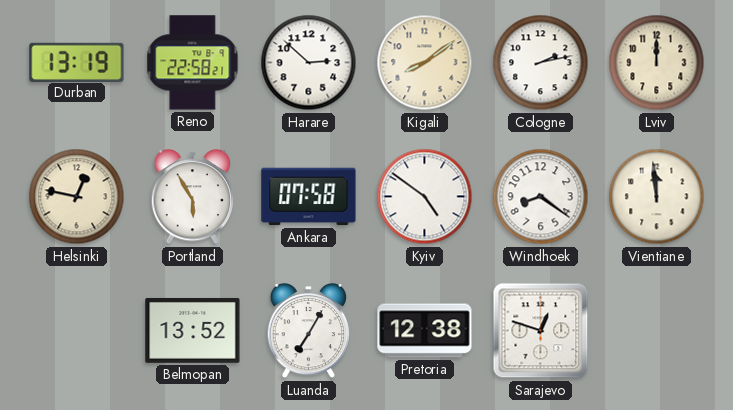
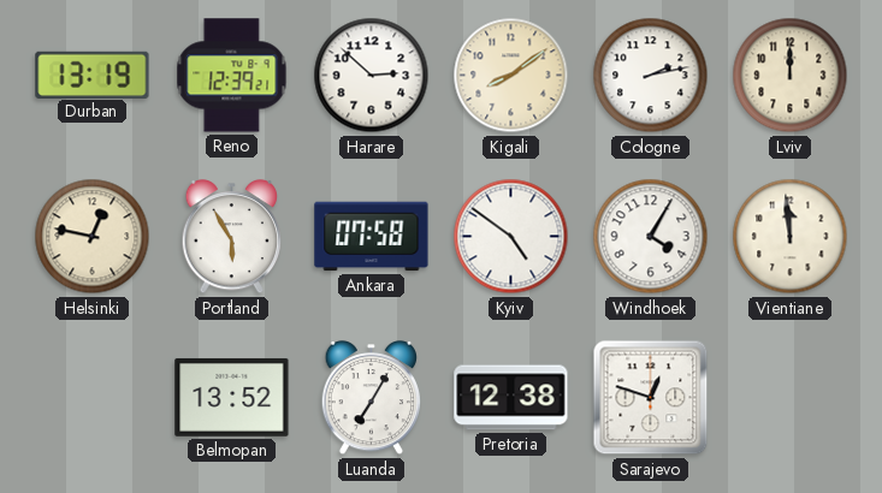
Reno: 22:58 -> 12:39
Windhoek: 8:21 -> 4:05
